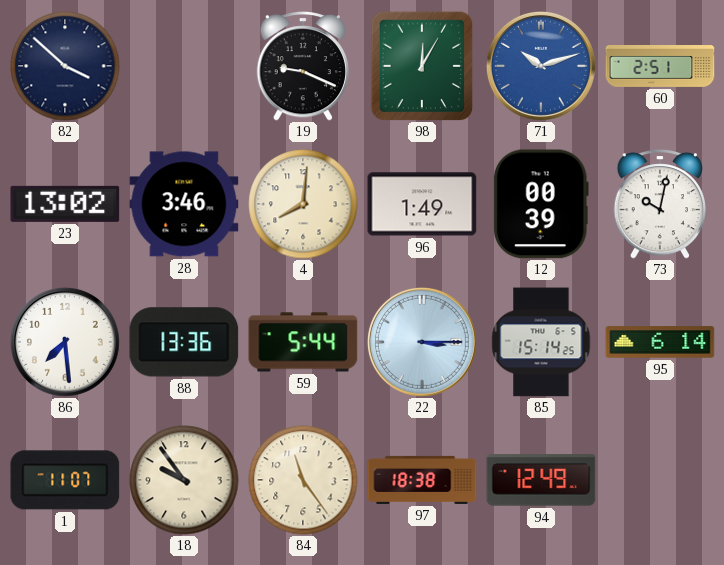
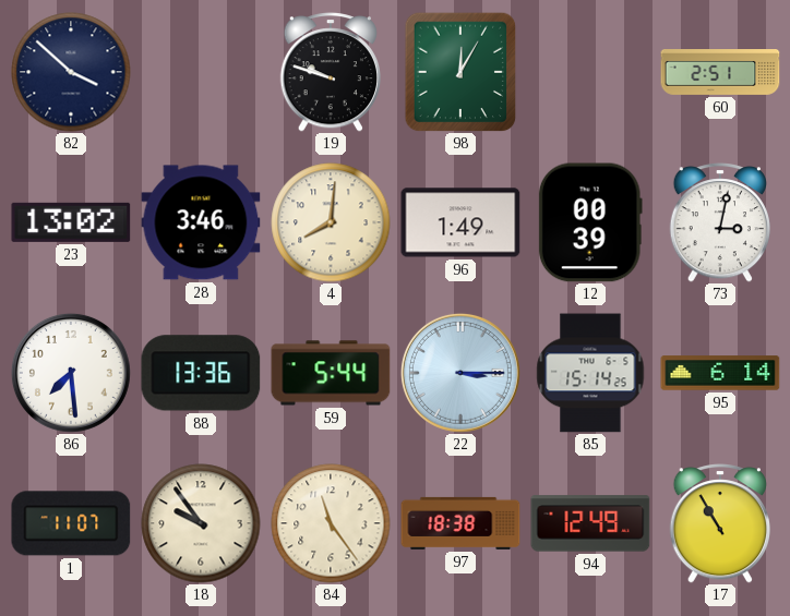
19: 9:19 -> 9:48
71: 10:12 -> none
73: 10:02 -> 3:02
17: none -> 10:55
